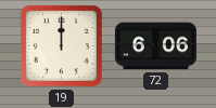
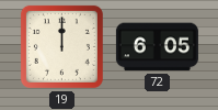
72: 6:06 -> 6:05
